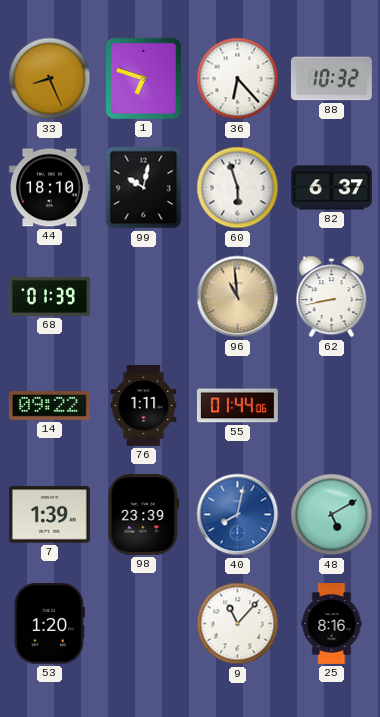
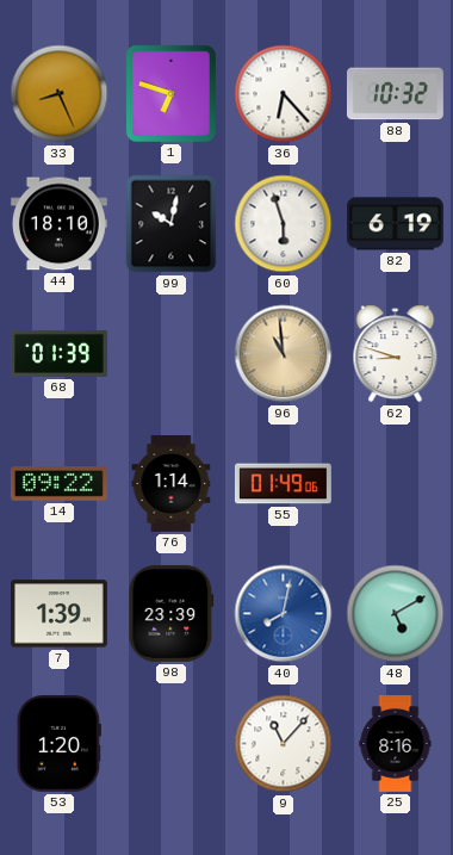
82: 6:37 -> 6:19
62: 8:43 -> 8:48
76: 1:11 -> 1:14
55: 01:44 -> 01:49
